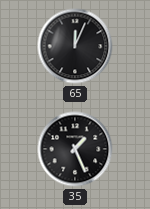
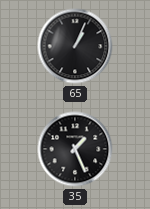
65: 12:04 -> 1:04
